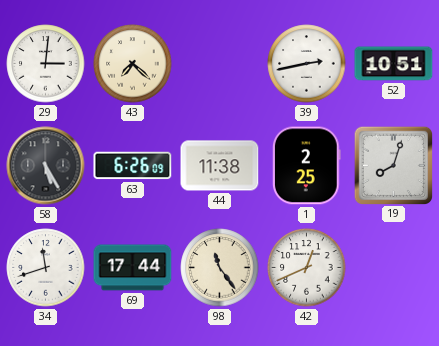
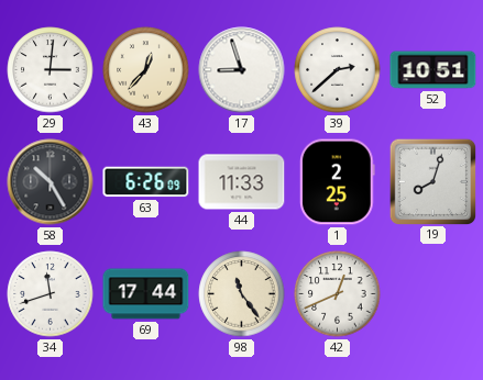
43: 7:22 -> 12:37
17: none -> 8:57
39: 2:43 -> 2:38
58: 5:25 -> 10:25
44: 11:38 -> 11:33
